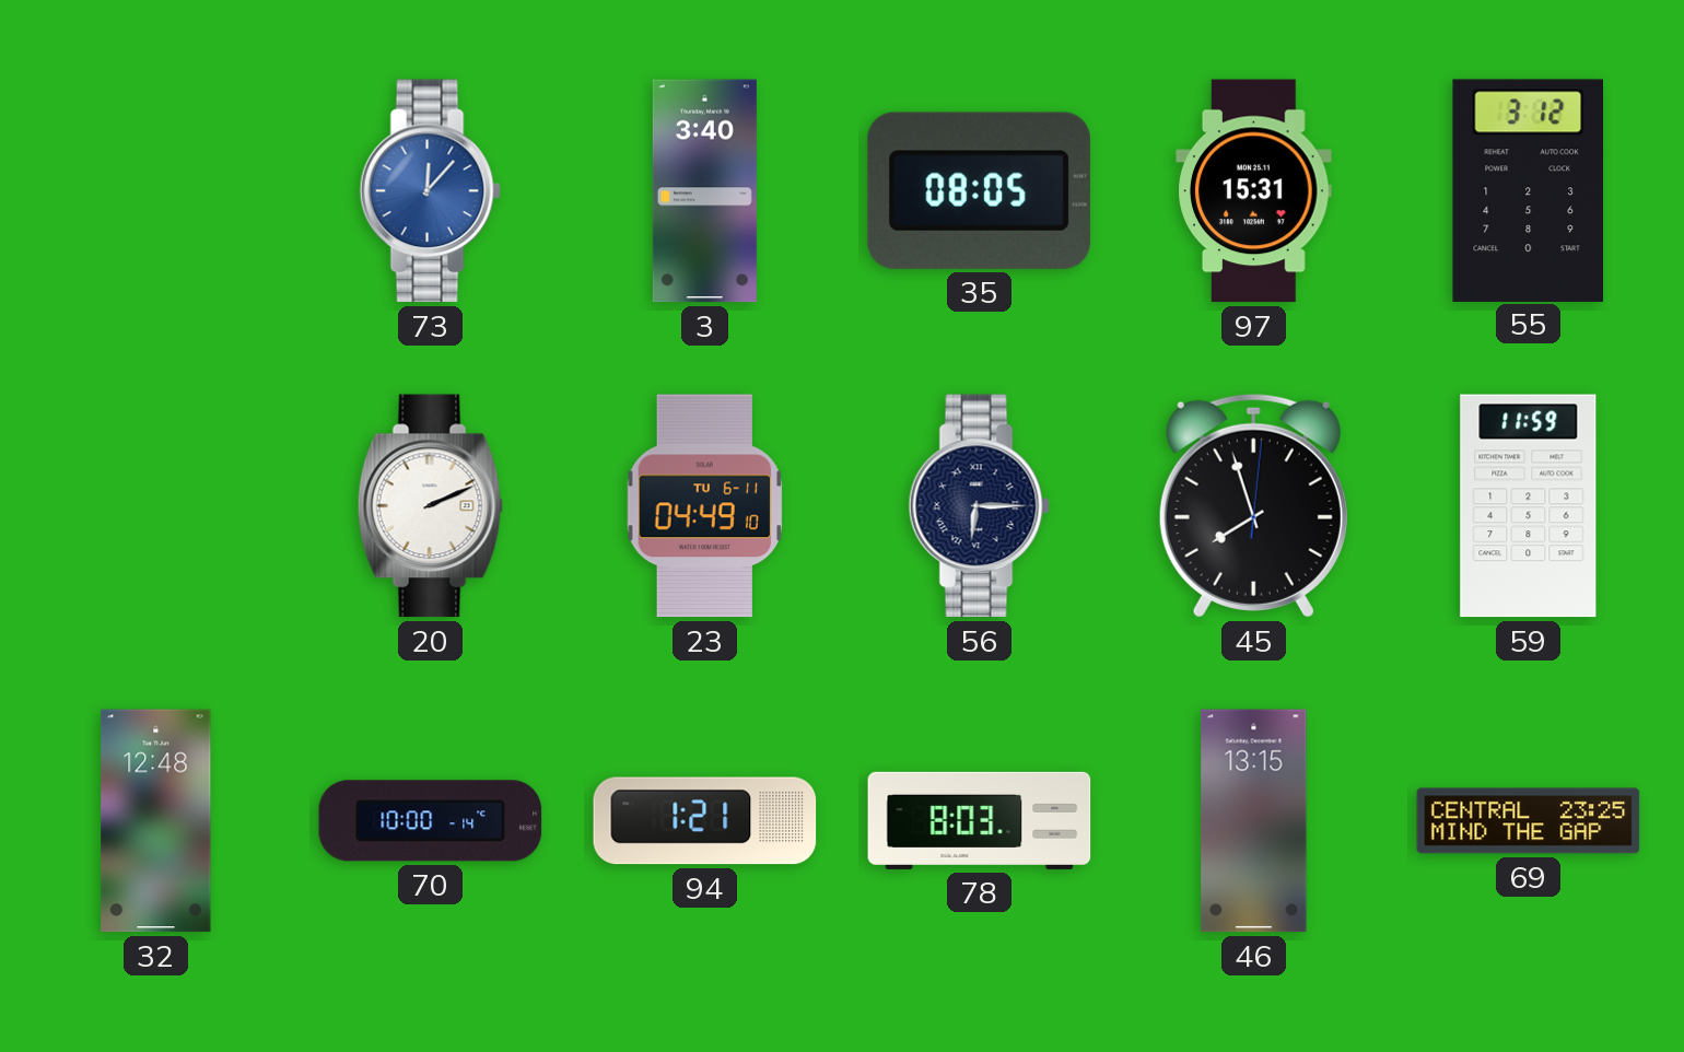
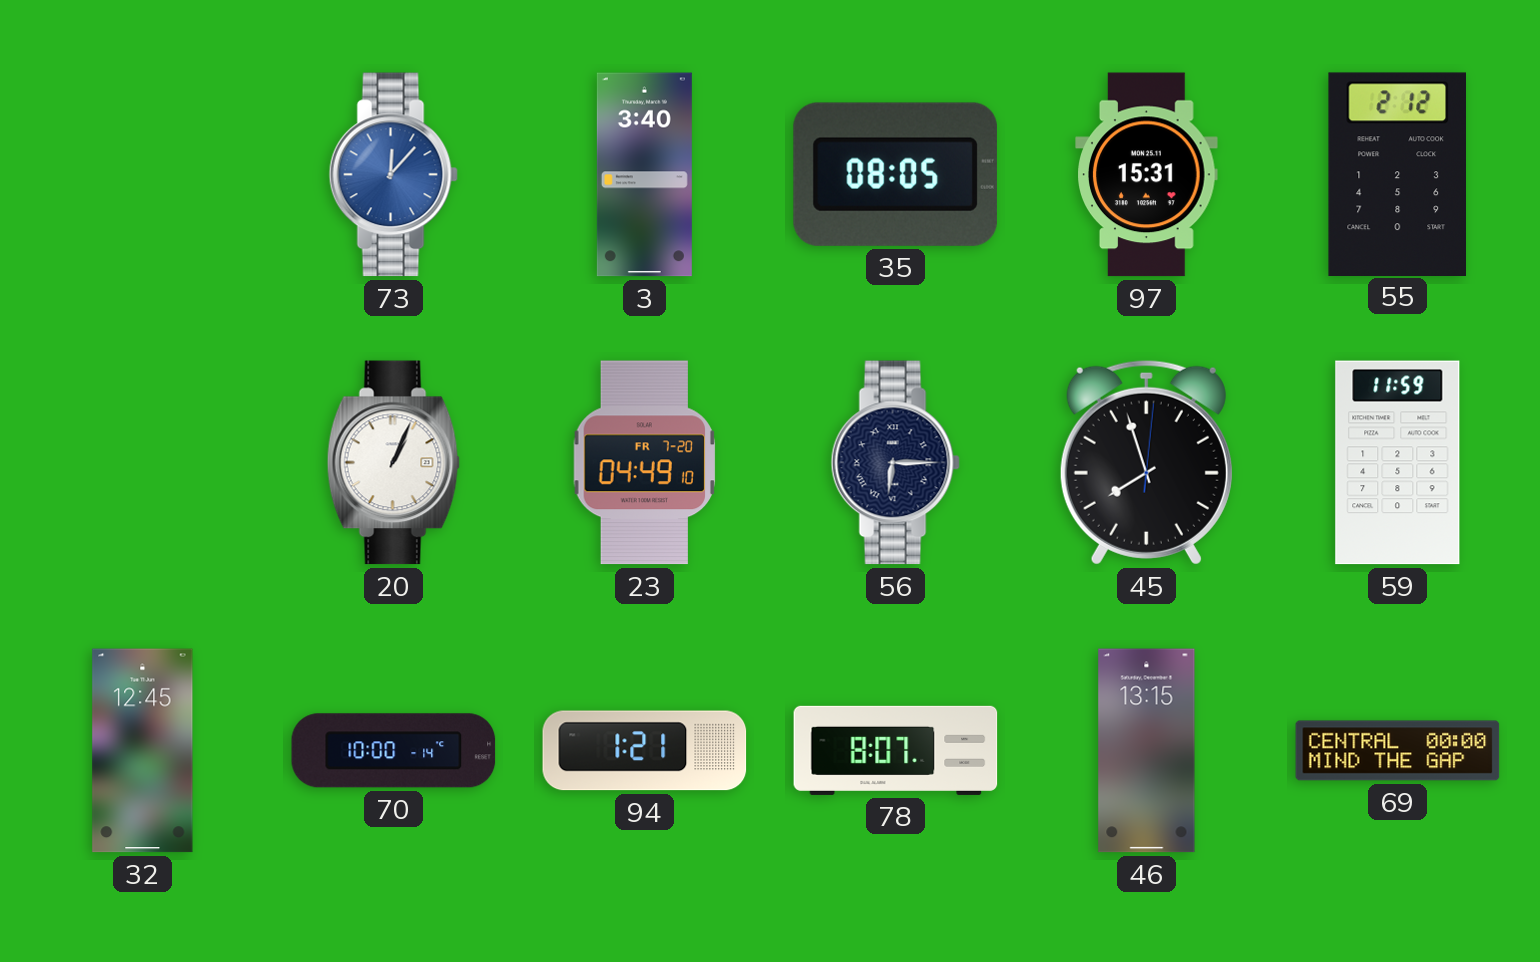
55: 3:12 -> 2:12
20: 2:11 -> 1:04
23 date: TU 6-11 -> FR 7-20
32: 12:48 -> 12:45
78: 8:03 -> 8:07
69: 23:25 -> 00:00
